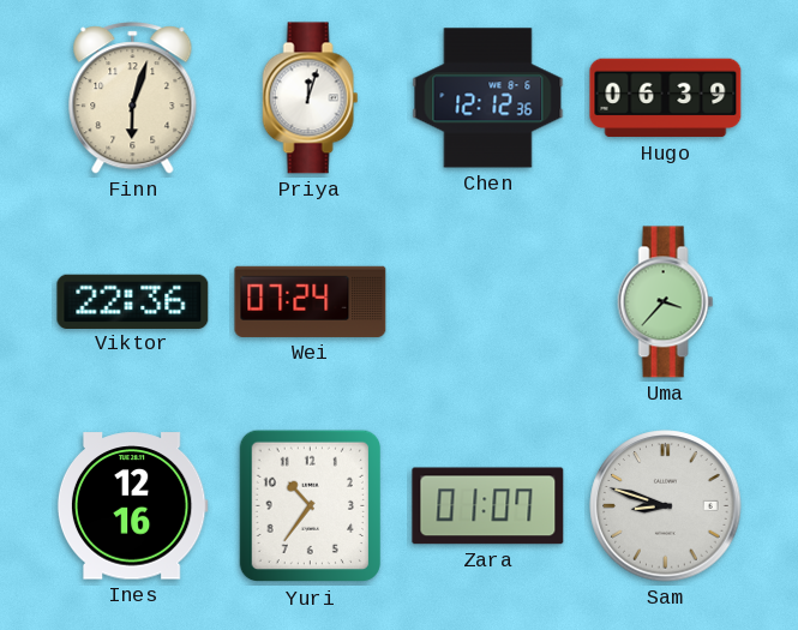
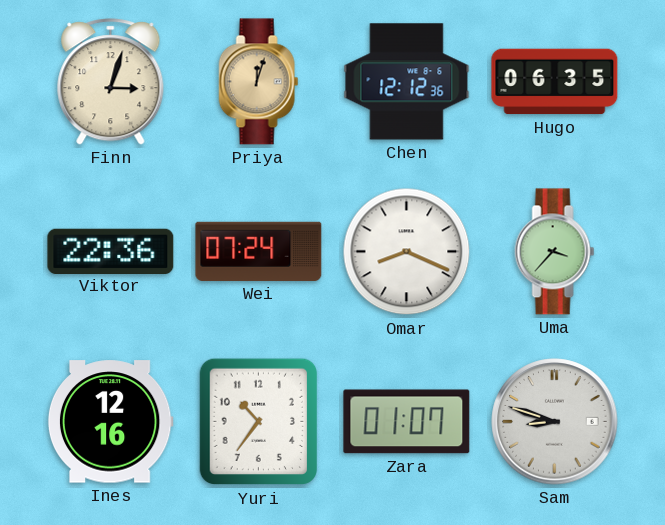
Finn: 6:03 -> 3:03
Priya dial: white -> champagne
Hugo: 06:39 -> 06:35
Omar: none -> 8:19
